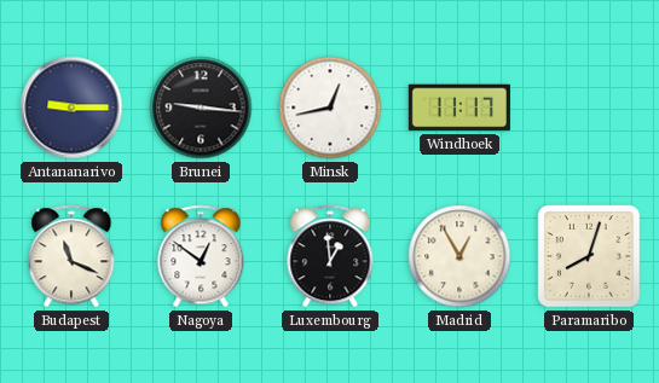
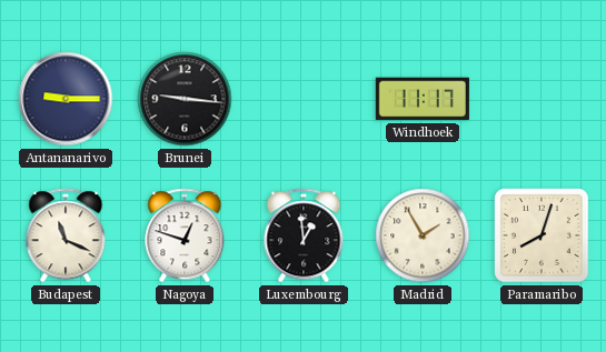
Minsk: 12:43 -> none
Nagoya: 12:51 -> 12:48
Madrid: 12:55 -> 1:55
